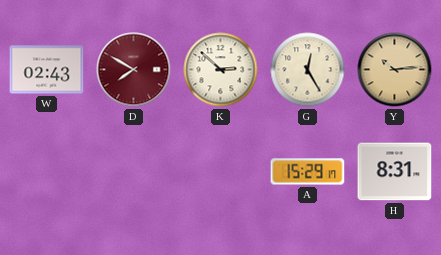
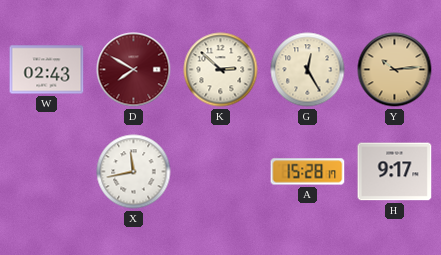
X: none -> 11:43
A: 15:29 -> 15:28
H: 8:31 -> 9:17
